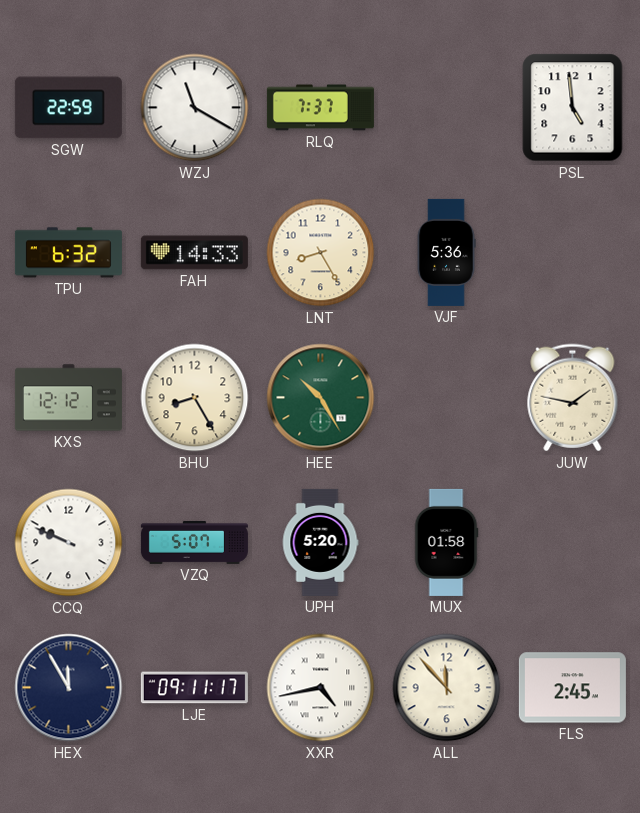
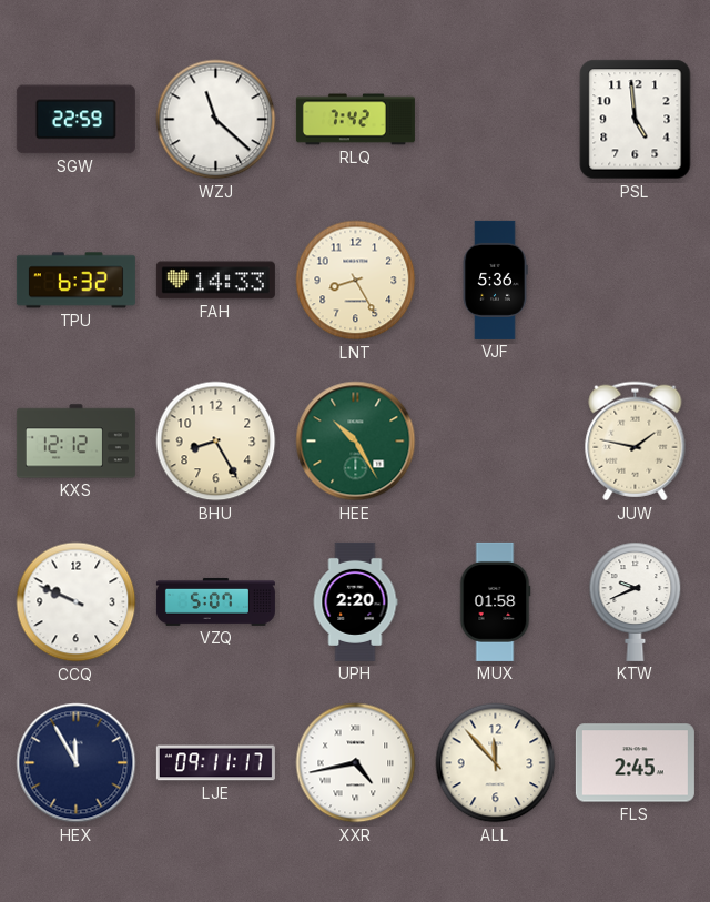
WZJ: 11:20 -> 11:22
RLQ: 7:37 -> 7:42
UPH: 5:20 -> 2:20
KTW: none -> 9:41
